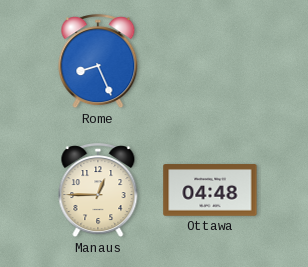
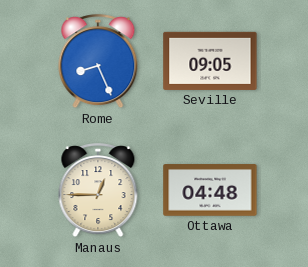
Seville: none -> 09:05
